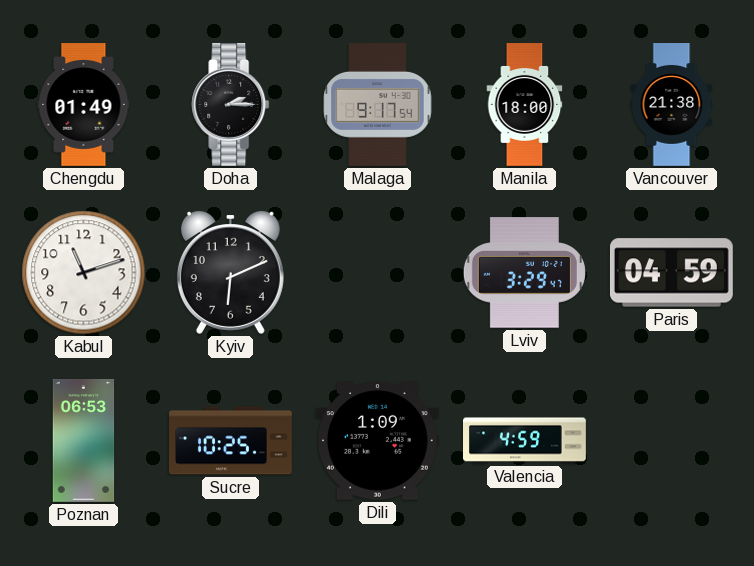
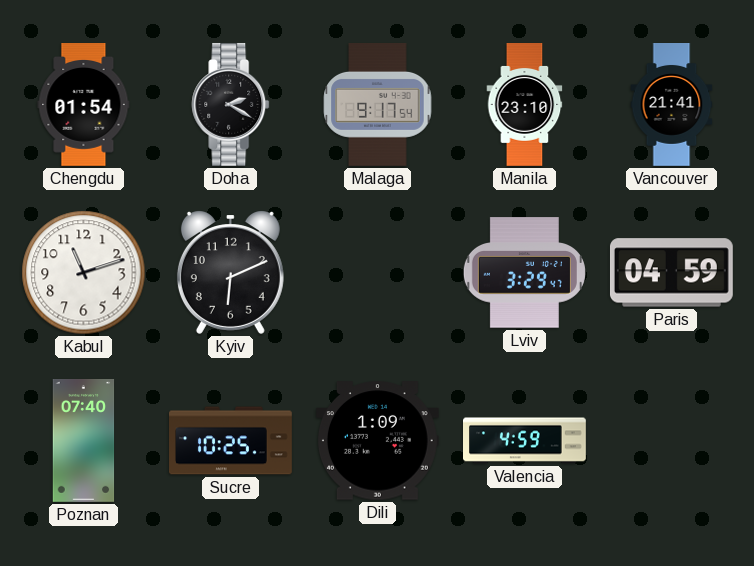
Chengdu: 01:49 -> 01:54
Doha: 2:15 -> 2:20
Manila: 18:00 -> 23:10
Vancouver: 21:38 -> 21:41
Poznan: 06:53 -> 07:40
